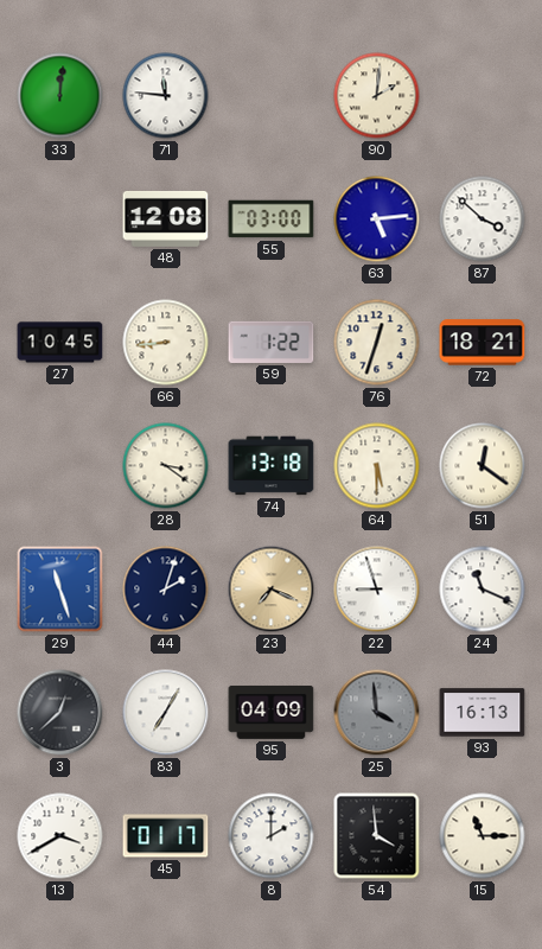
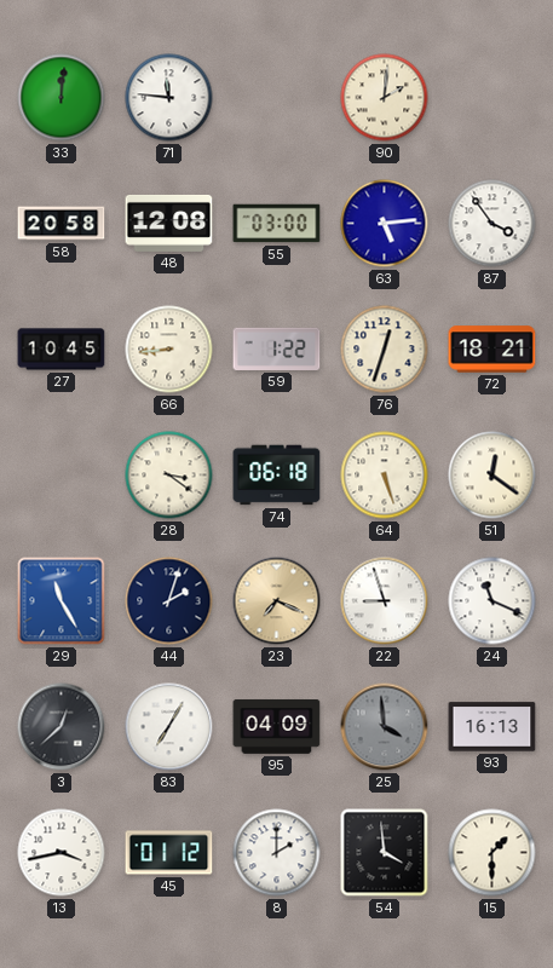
58: none -> 20:58
87: 3:52 -> 3:54
74: 13:18 -> 06:18
64: 5:30 -> 5:27
29: 11:27 -> 11:25
13: 3:40 -> 3:43
45: 01:17 -> 01:12
15: 11:15 -> 1:30
